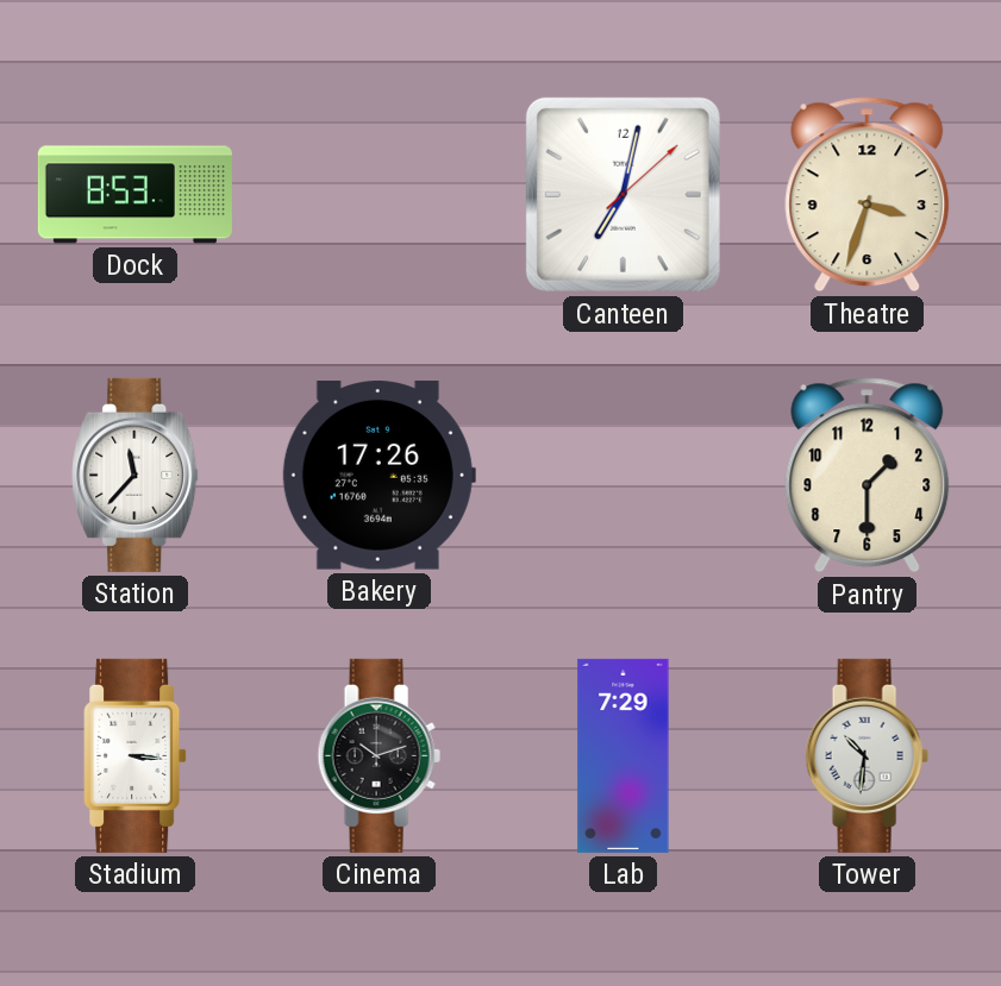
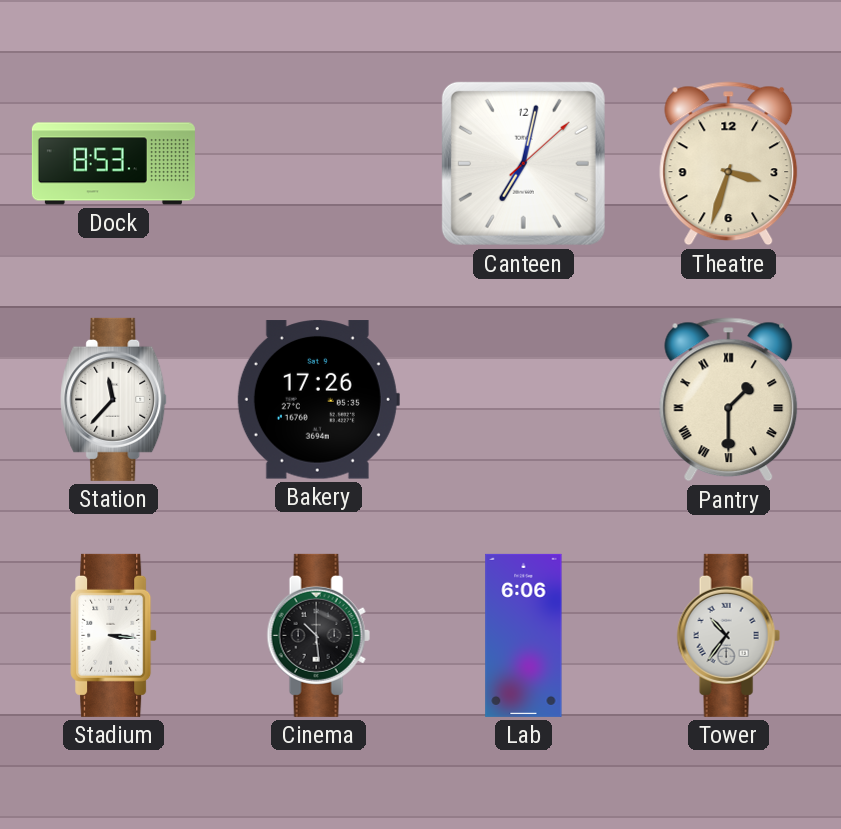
Pantry numerals: Arabic -> Roman
Cinema: 10:12 -> 10:29
Lab: 7:29 -> 6:06
Tower: 10:31 -> 10:36
